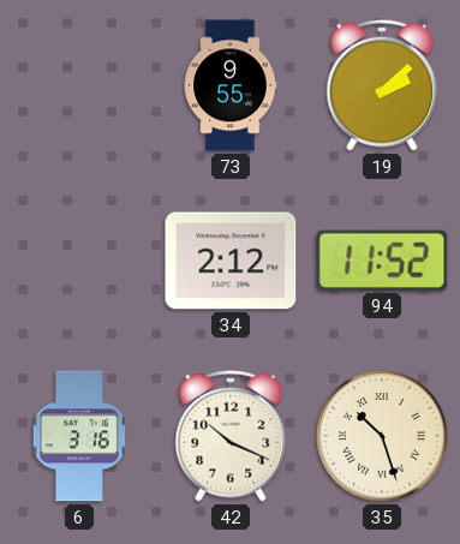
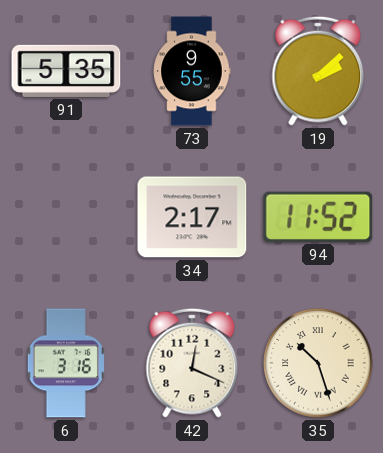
91: none -> 5:35
34: 2:12 -> 2:17
42: 10:19 -> 12:19
